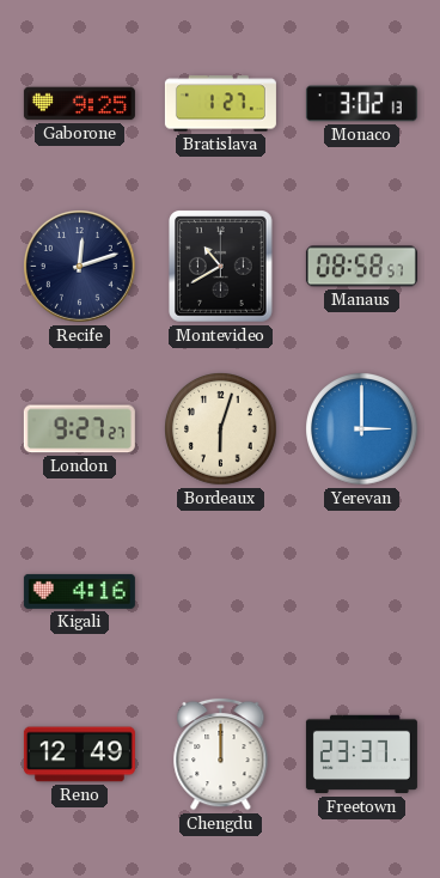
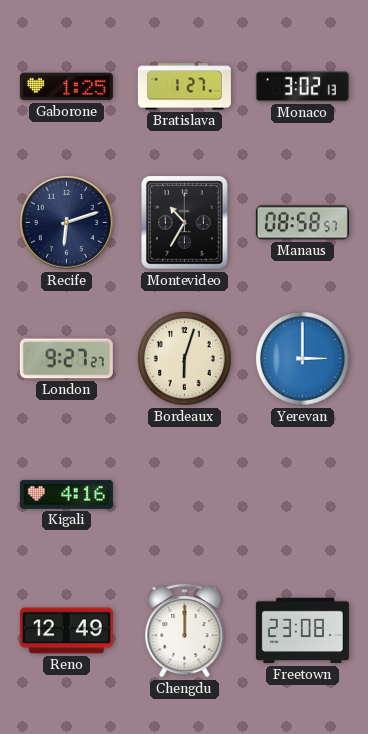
Gaborone: 9:25 -> 1:25
Recife: 12:12 -> 6:12
Montevideo: 10:40 -> 10:35
Freetown: 23:37 -> 23:08
